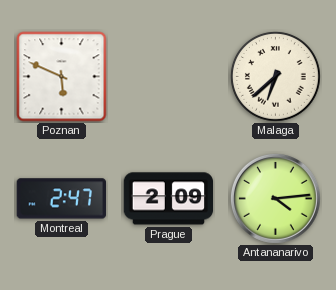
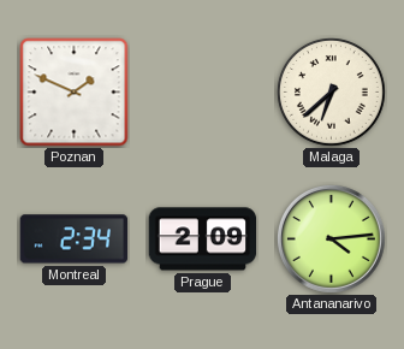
Poznan: 5:49 -> 1:49
Montreal: 2:47 -> 2:34
